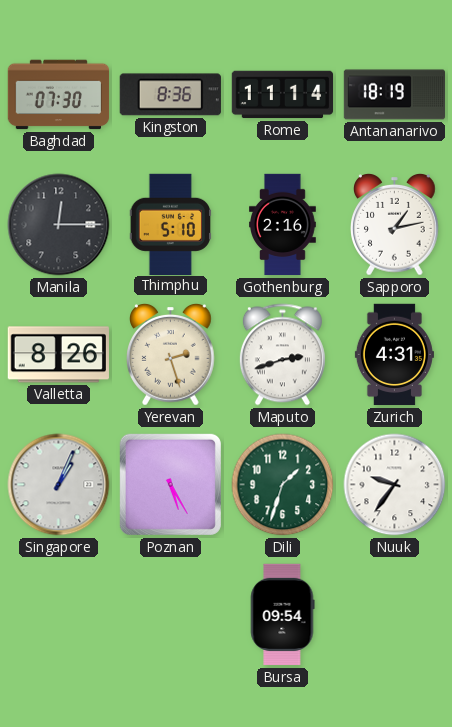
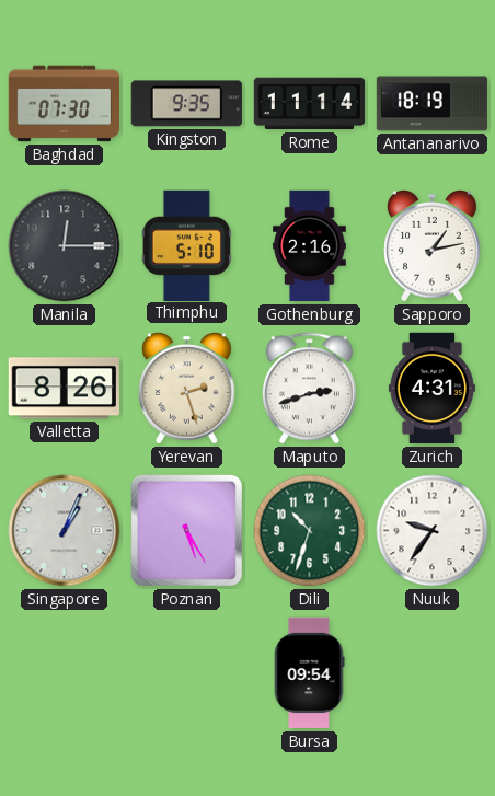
Kingston: 8:36 -> 9:35
Dili: 1:33 -> 10:33
